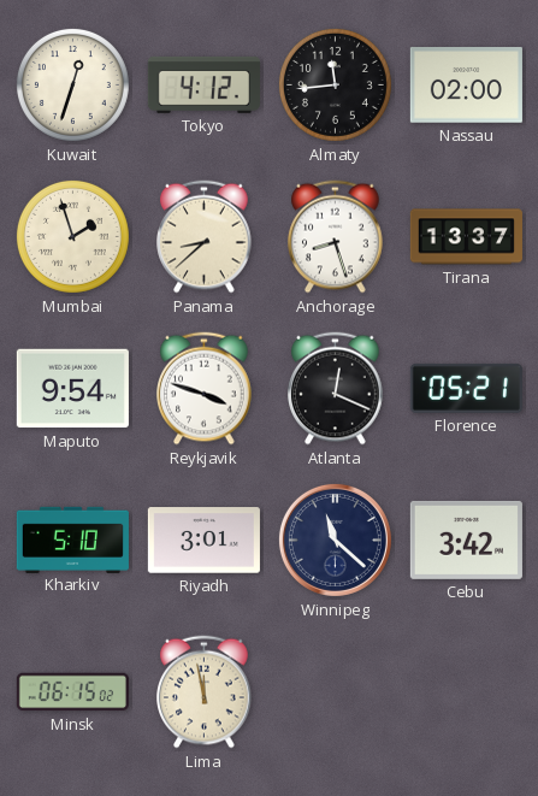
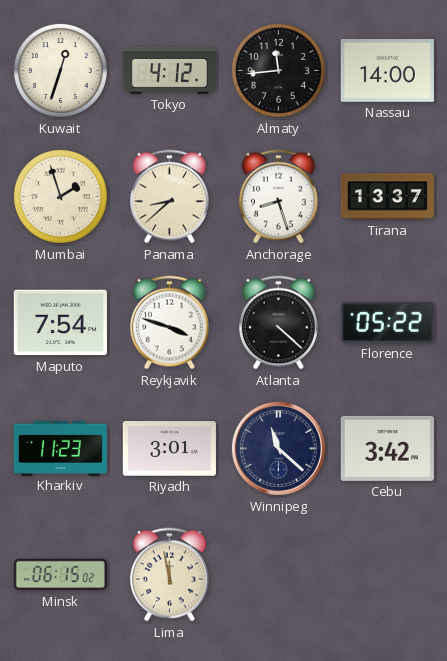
Nassau: 02:00 -> 14:00
Maputo: 9:54 -> 7:54
Atlanta: 12:19 -> 4:22
Florence: 05:21 -> 05:22
Kharkiv: 5:10 -> 11:23
